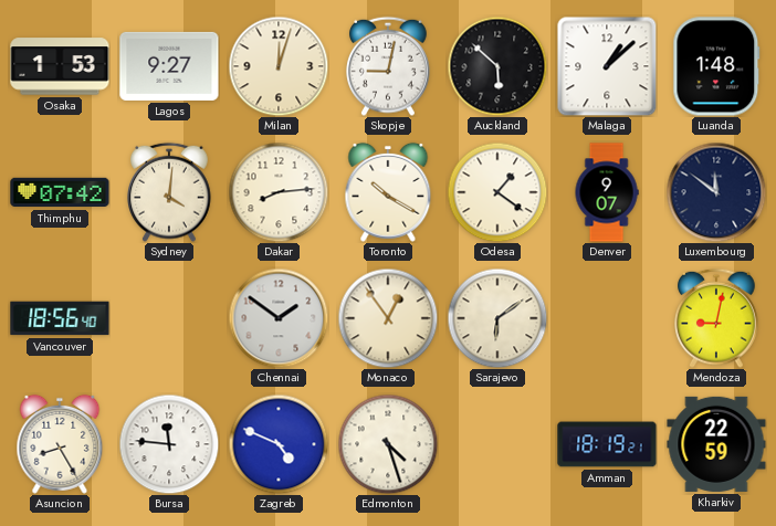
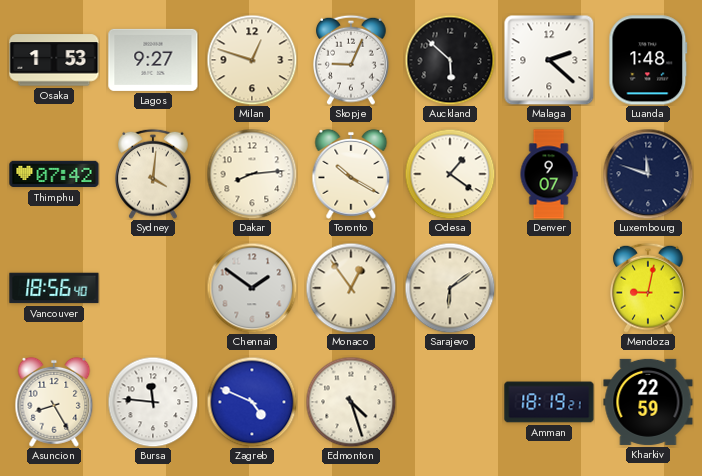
Milan: 12:03 -> 12:48
Skopje: 9:02 -> 9:04
Malaga: 1:08 -> 2:22
Luxembourg: 11:51 -> 11:48
